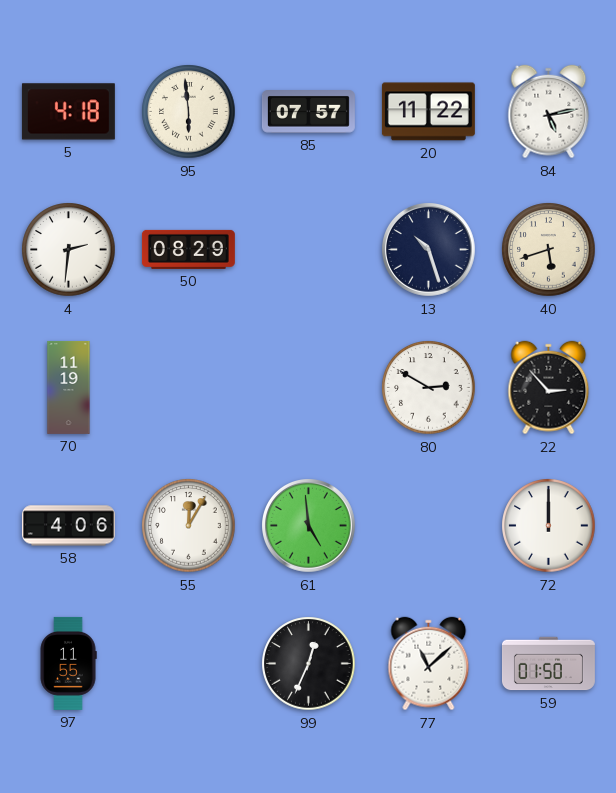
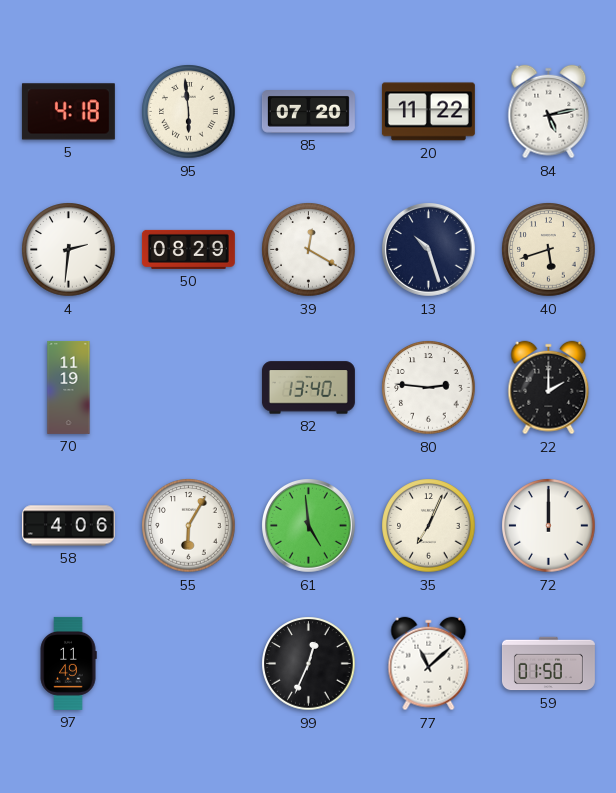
85: 07:57 -> 07:20
39: none -> 12:20
82: none -> 13:40
80: 2:50 -> 2:46
22: 2:53 -> 2:00
55: 12:05 -> 6:05
35: none -> 7:04
97: 11:55 -> 11:49
